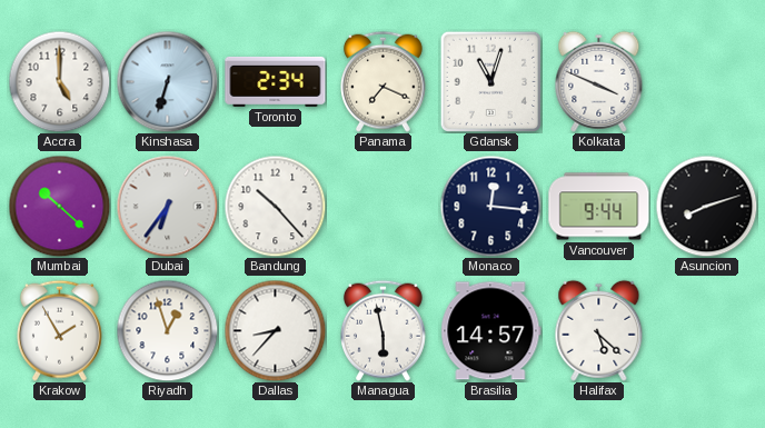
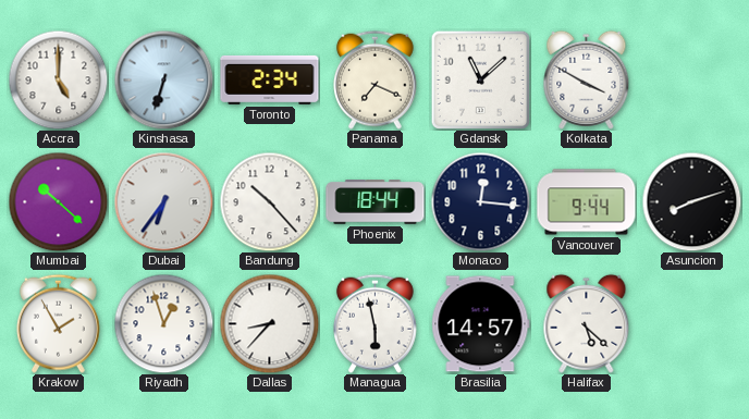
Gdansk: 11:03 -> 11:08
Kolkata: 3:49 -> 3:50
Phoenix: none -> 18:44
